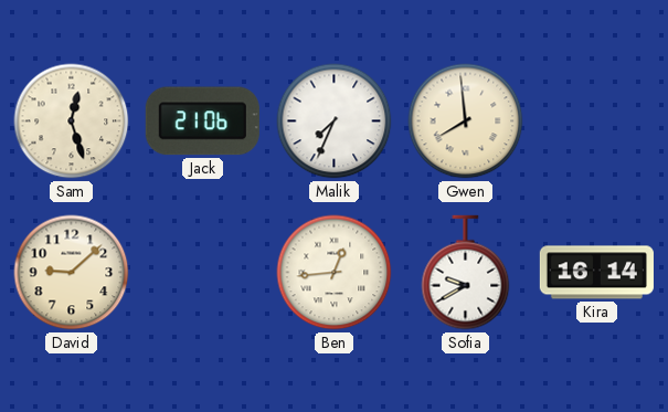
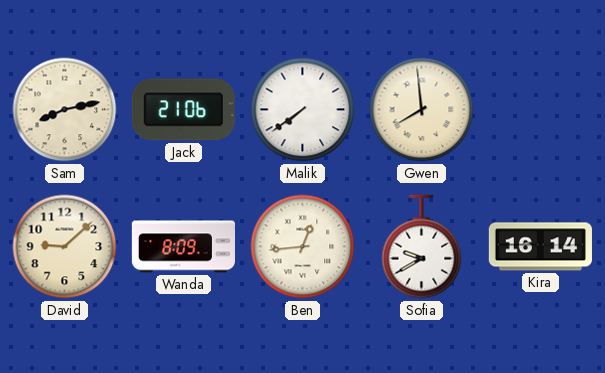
Sam: 12:27 -> 8:13
Malik: 7:34 -> 7:39
Wanda: none -> 8:09
